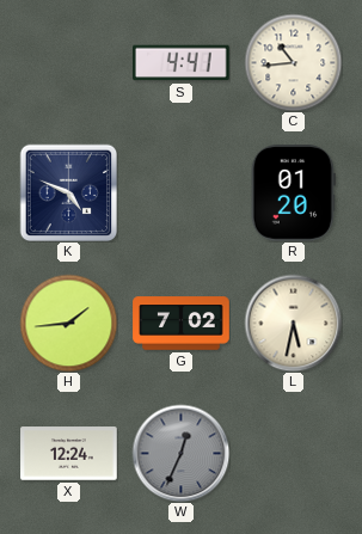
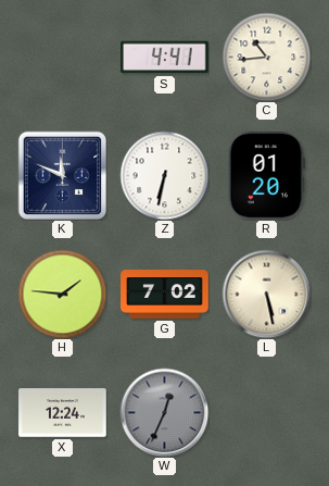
K: 4:49 -> 11:49
Z: none -> 6:32
H: 1:44 -> 1:46
L: 5:32 -> 5:28
